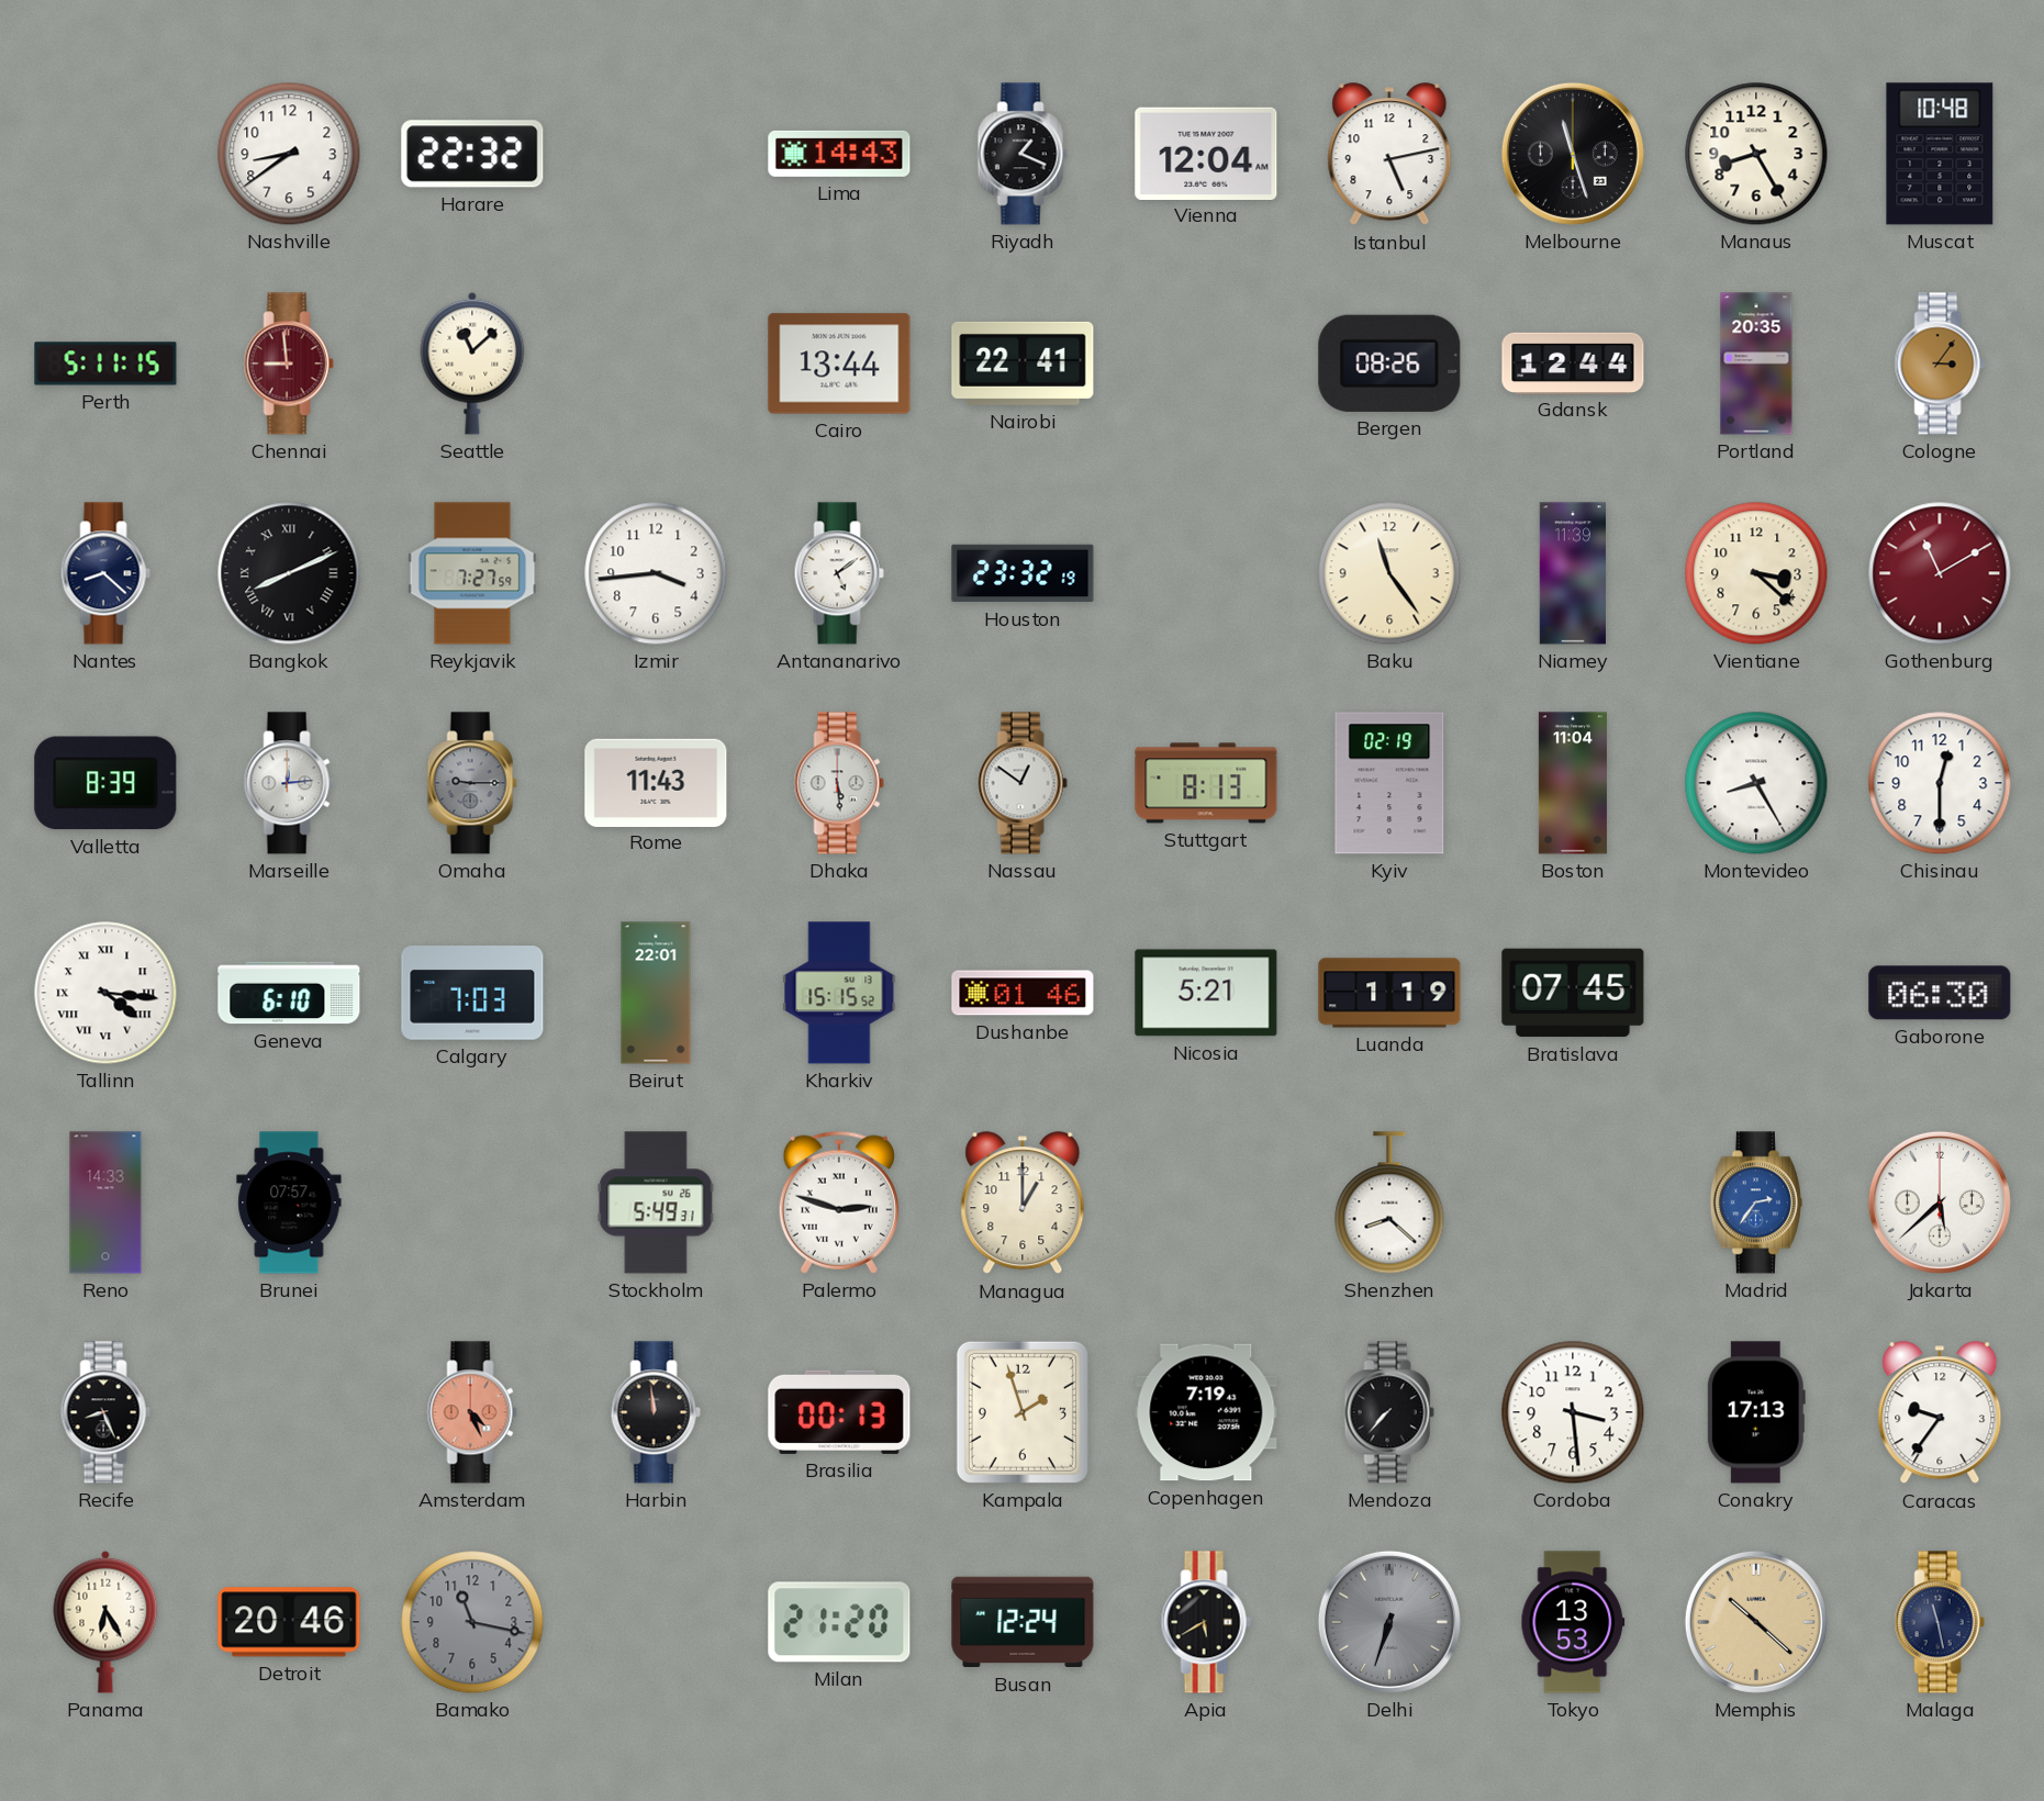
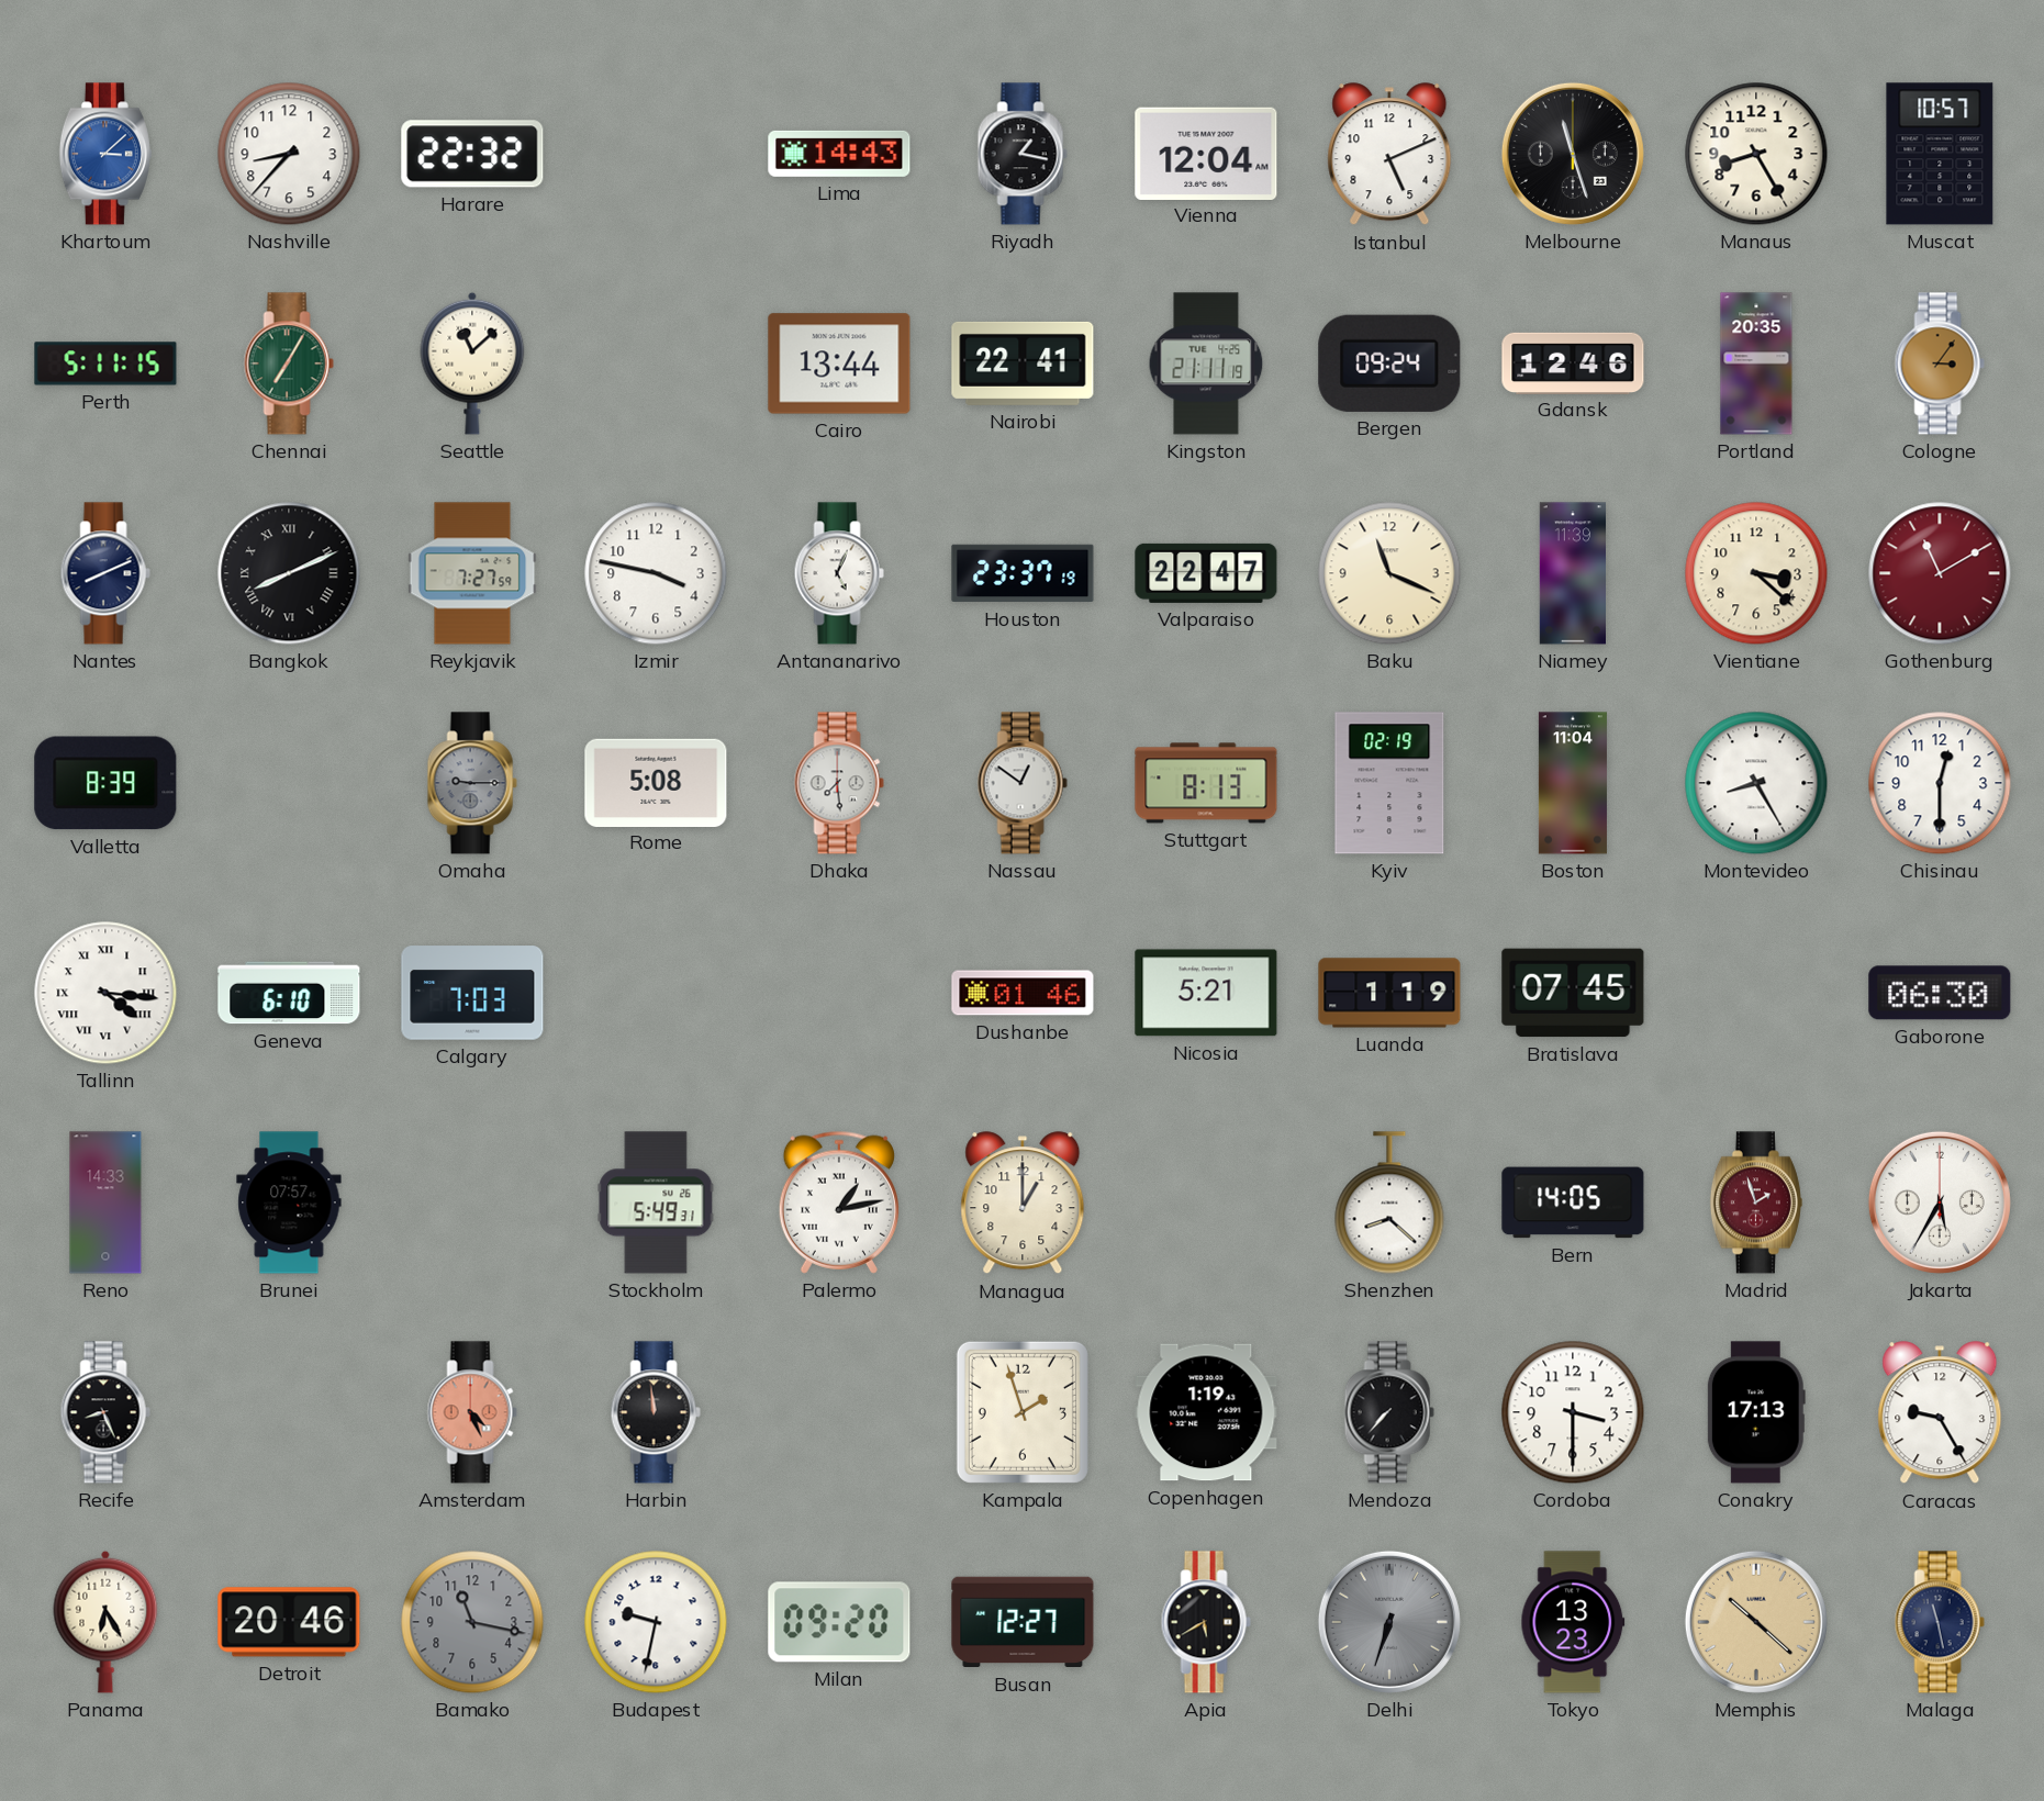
Khartoum: none -> 3:08
Nashville: 8:39 -> 8:37
Riyadh: 1:19 -> 1:17
Istanbul: 5:13 -> 5:11
Muscat: 10:48 -> 10:57
Chennai: 8:59 -> 7:05
Chennai dial: burgundy -> green
Kingston: none -> 21:11
Bergen: 08:26 -> 09:24
Gdansk: 12:44 -> 12:46
Nantes: 8:22 -> 8:11
Izmir: 3:44 -> 3:47
Antananarivo: 5:09 -> 5:04
Houston: 23:32 -> 23:37
Valparaiso: none -> 22:47
Baku: 11:24 -> 11:19
Marseille: 12:14 -> none
Rome: 11:43 -> 5:08
Dhaka: 5:29 -> 7:29
Beirut: 22:01 -> none
Kharkiv: 15:15 -> none
Palermo: 2:48 -> 1:13
Bern: none -> 14:05
Madrid: 2:36 -> 1:57
Madrid dial: blue -> burgundy
Jakarta: 5:38 -> 5:35
Brasilia: 00:13 -> none
Copenhagen: 7:19 -> 1:19
Cordoba: 3:29 -> 3:30
Caracas: 9:36 -> 9:25
Budapest: none -> 9:32
Milan: 21:20 -> 09:20
Busan: 12:24 -> 12:27
Tokyo: 13:53 -> 13:23
